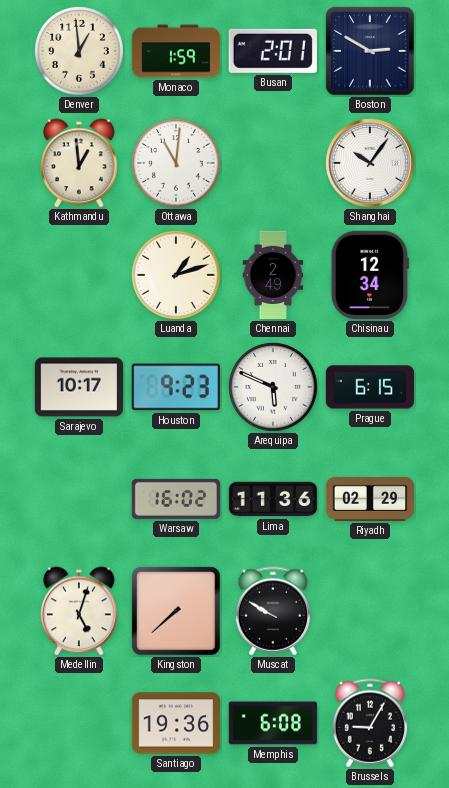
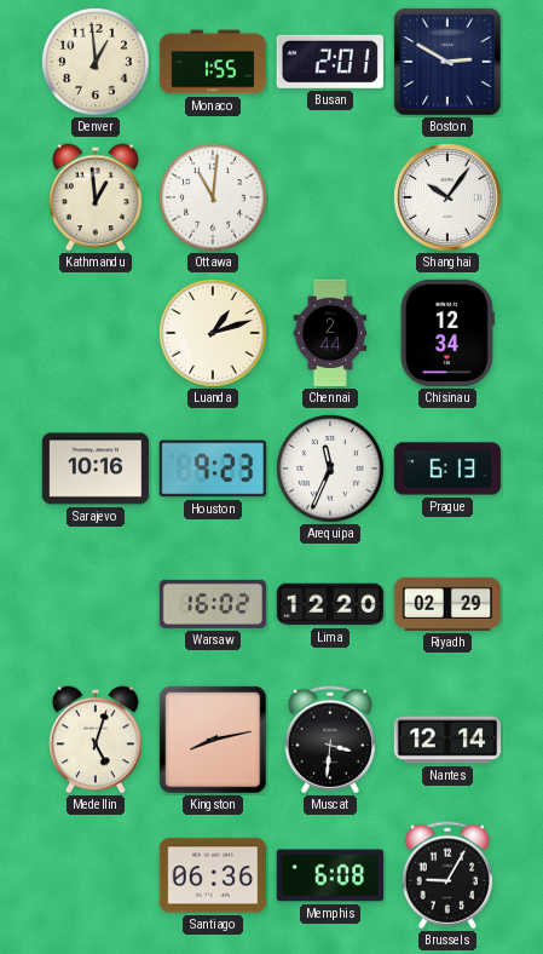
Monaco: 1:59 -> 1:55
Chennai: 2:49 -> 2:44
Sarajevo: 10:17 -> 10:16
Arequipa: 5:49 -> 11:34
Prague: 6:15 -> 6:13
Lima: 11:36 -> 12:20
Kingston: 7:38 -> 8:13
Muscat: 9:50 -> 3:31
Nantes: none -> 12:14
Santiago: 19:36 -> 06:36
